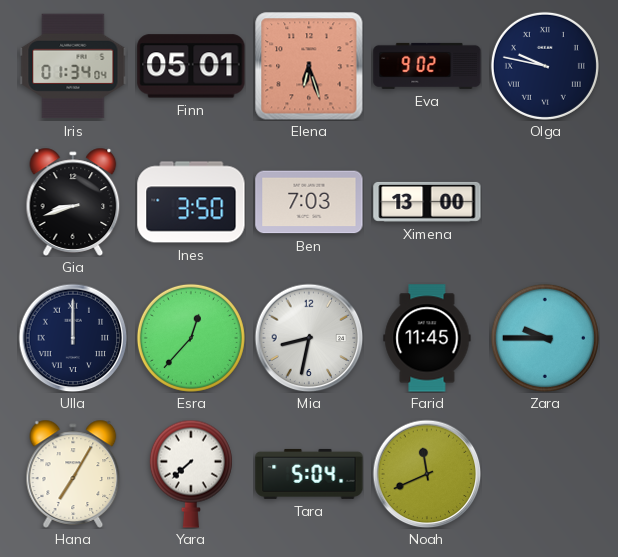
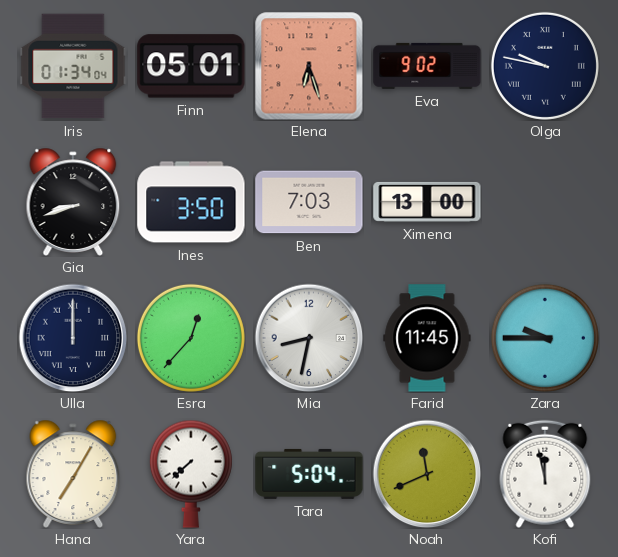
Kofi: none -> 11:58
